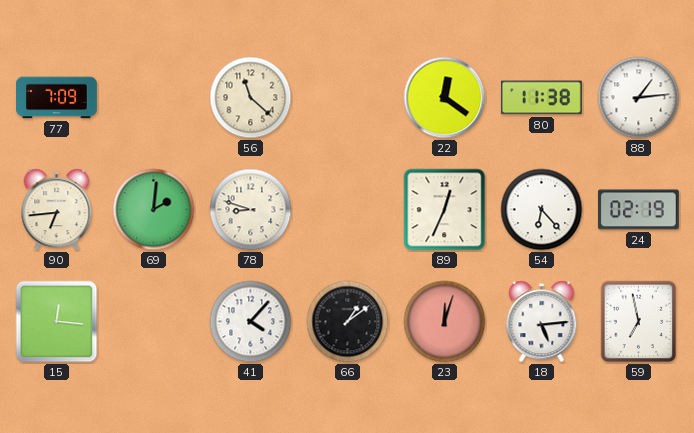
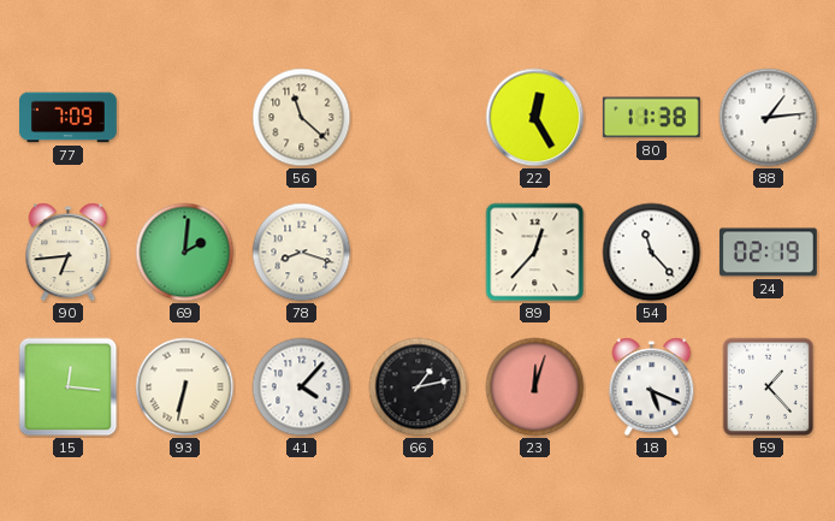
22: 12:21 -> 12:25
78: 8:48 -> 8:18
89: 12:34 -> 12:37
54: 6:23 -> 11:23
93: none -> 6:32
66: 1:09 -> 1:13
18: 5:14 -> 5:19
59: 6:58 -> 1:23
